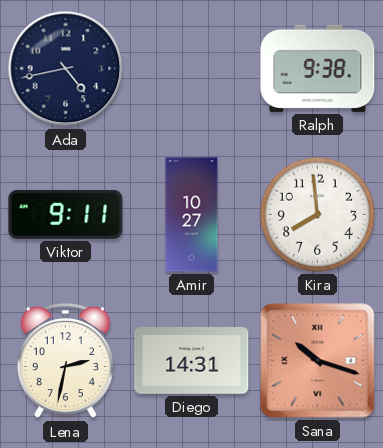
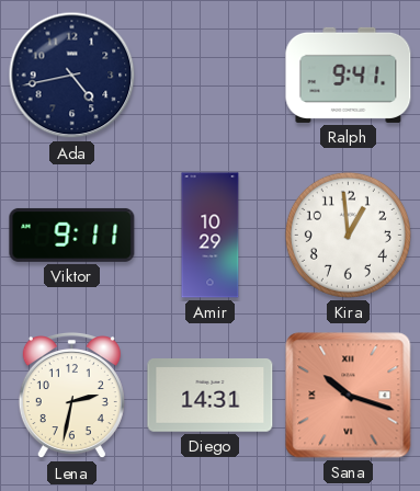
Ralph: 9:38 -> 9:41
Amir: 10:27 -> 10:29
Kira: 7:59 -> 12:59
